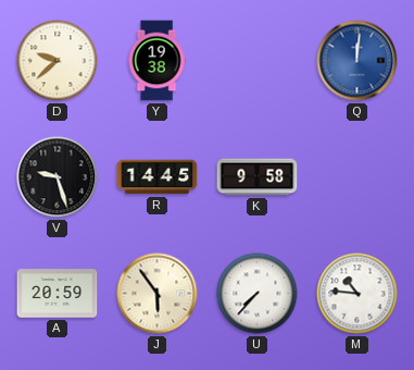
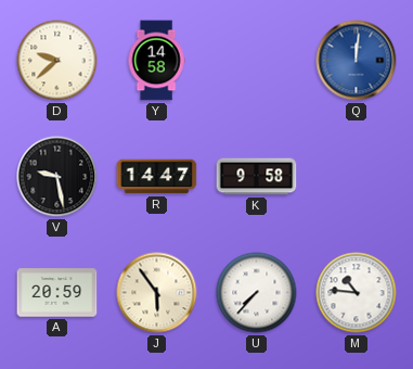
Y: 19:38 -> 14:58
V: 9:27 -> 9:28
R: 14:45 -> 14:47
